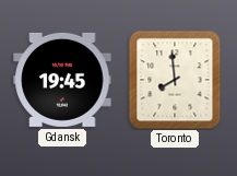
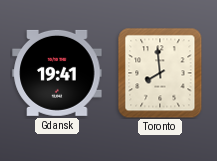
Gdansk: 19:45 -> 19:41
